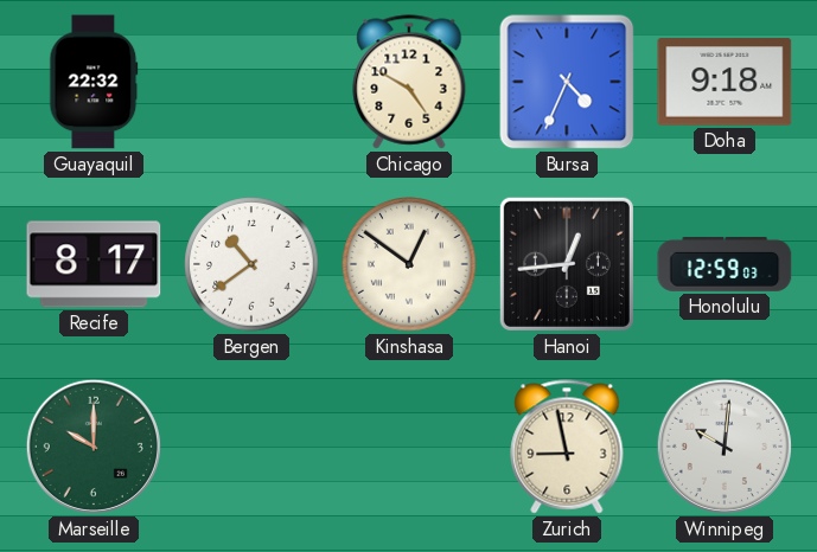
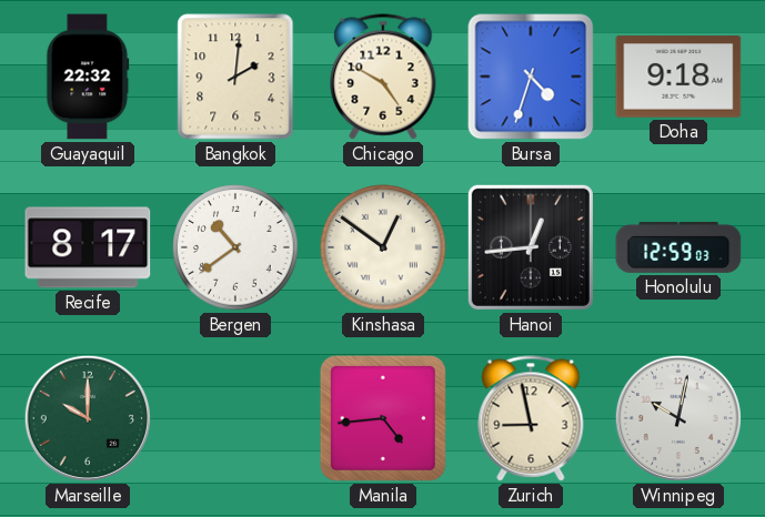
Bangkok: none -> 2:01
Bursa: 4:34 -> 4:33
Manila: none -> 4:44
Winnipeg: 10:01 -> 10:02
